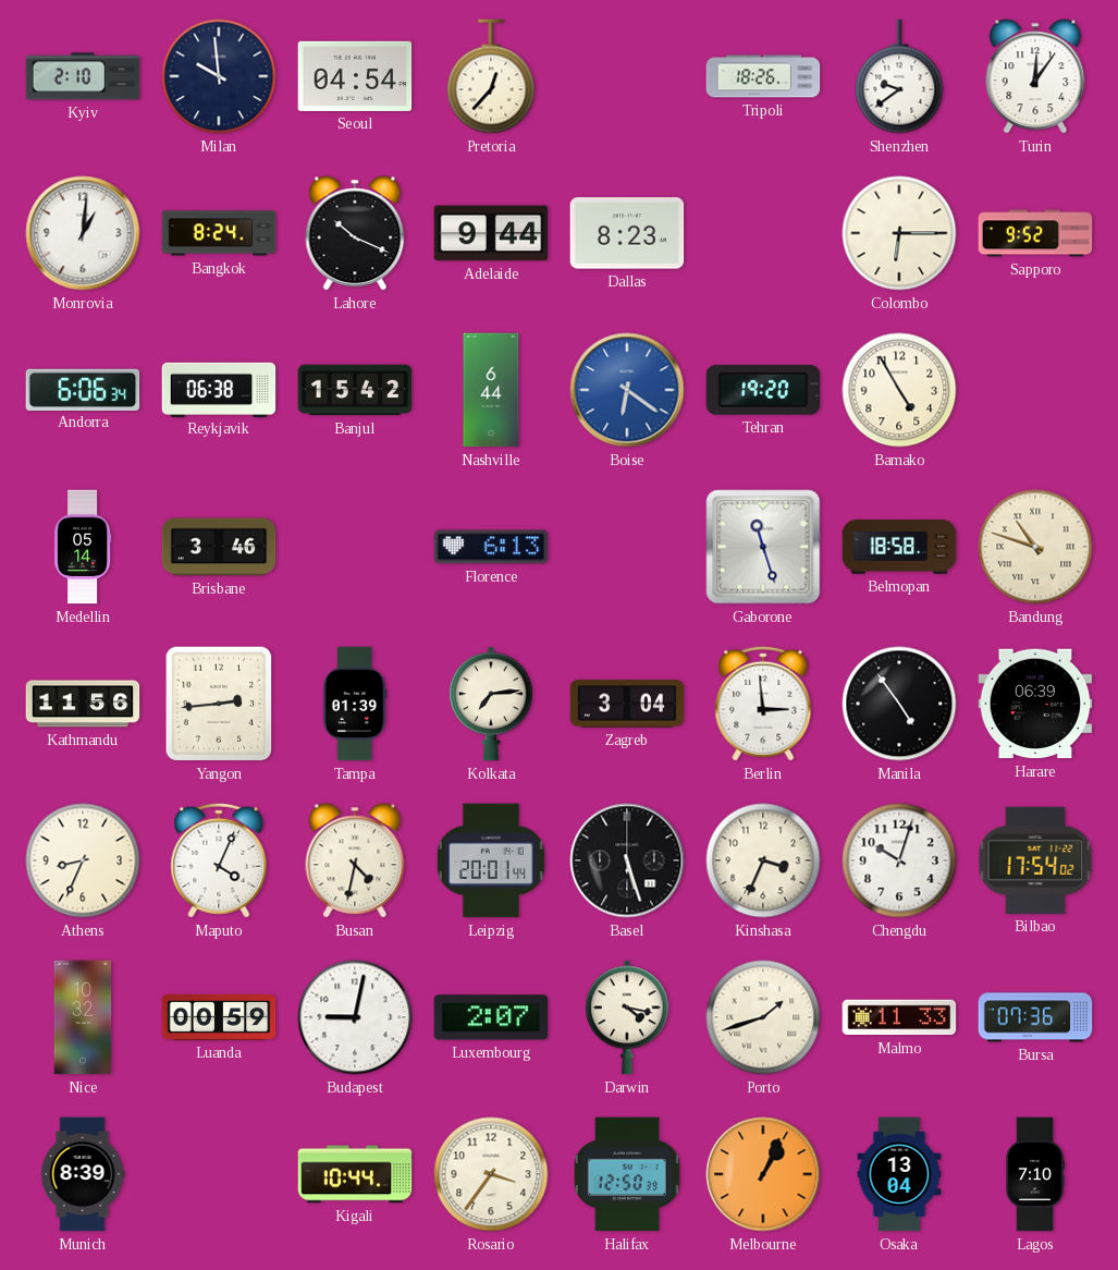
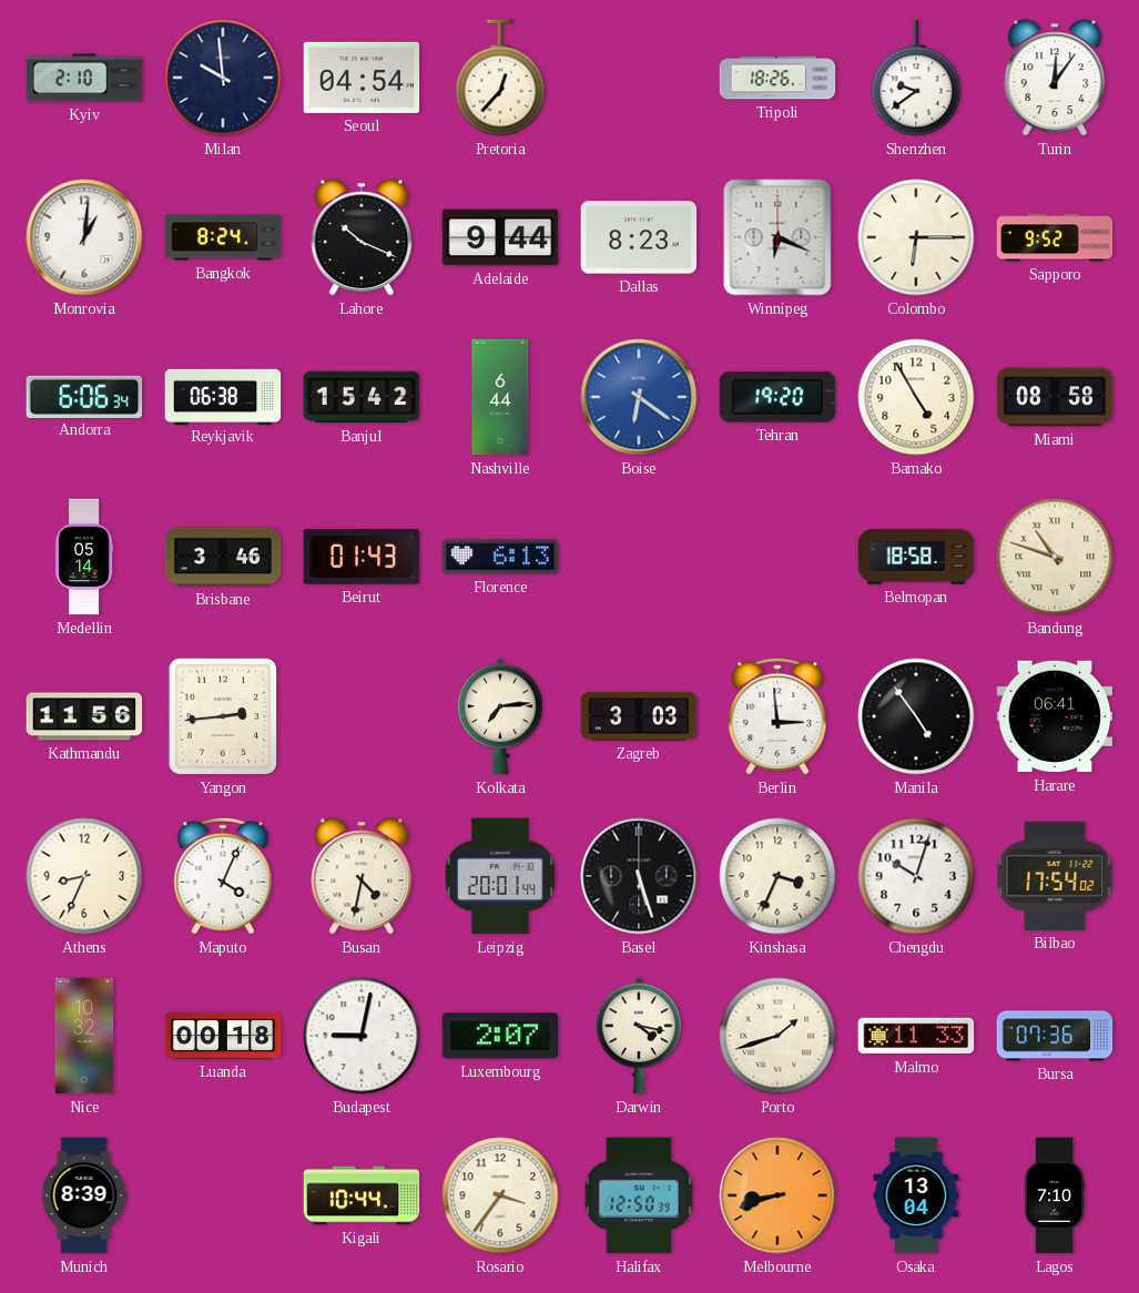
Winnipeg: none -> 6:19
Miami: none -> 08:58
Beirut: none -> 01:43
Gaborone: 11:27 -> none
Tampa: 01:39 -> none
Zagreb: 3:04 -> 3:03
Harare: 06:39 -> 06:41
Luanda: 00:59 -> 00:18
Melbourne: 1:04 -> 8:42
